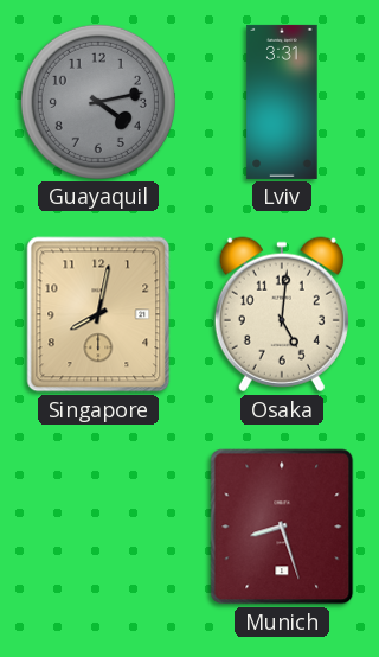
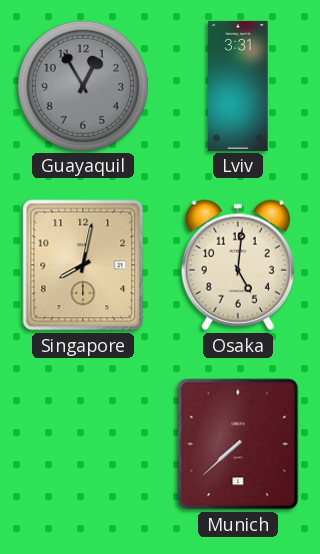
Guayaquil: 4:13 -> 12:55
Munich: 8:27 -> 7:38
